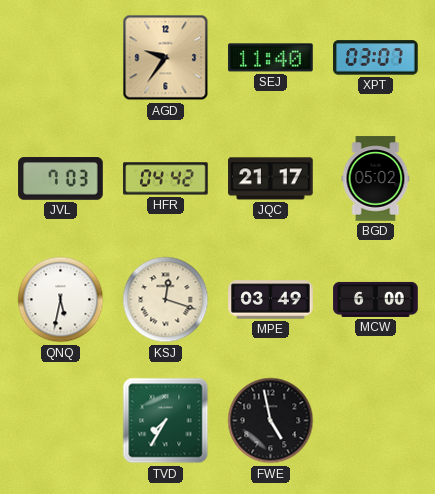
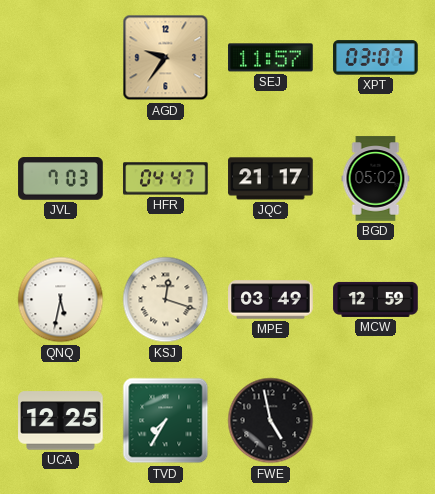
SEJ: 11:40 -> 11:57
HFR: 04:42 -> 04:47
MCW: 6:00 -> 12:59
UCA: none -> 12:25
